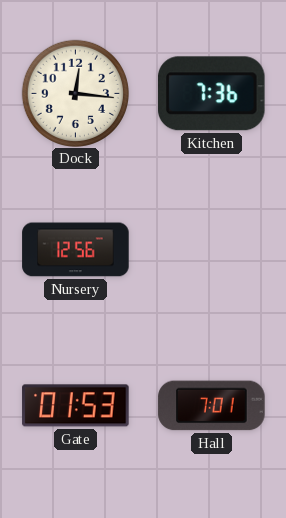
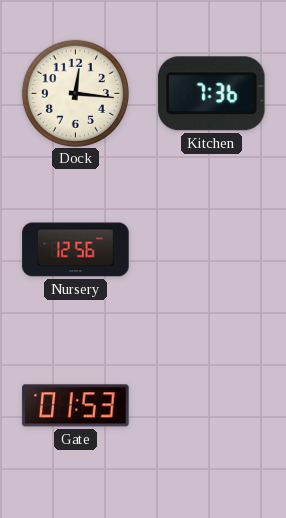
Hall: 7:01 -> none
